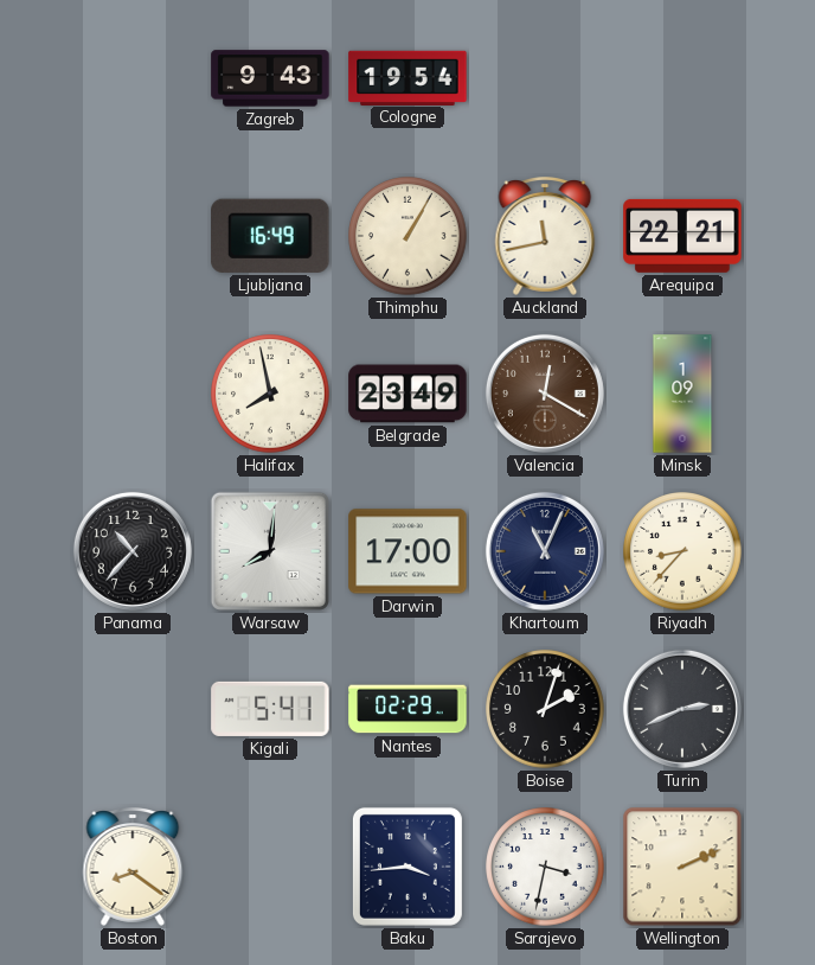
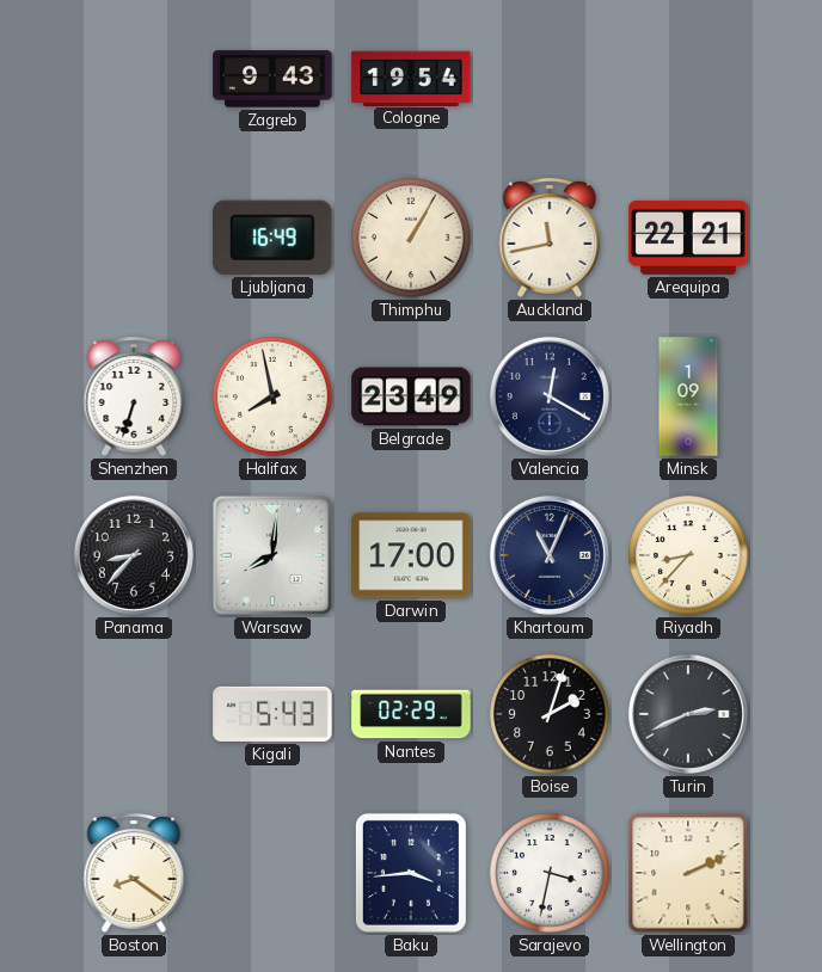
Shenzhen: none -> 6:33
Valencia dial: brown -> navy
Panama: 10:37 -> 8:37
Kigali: 5:41 -> 5:43
